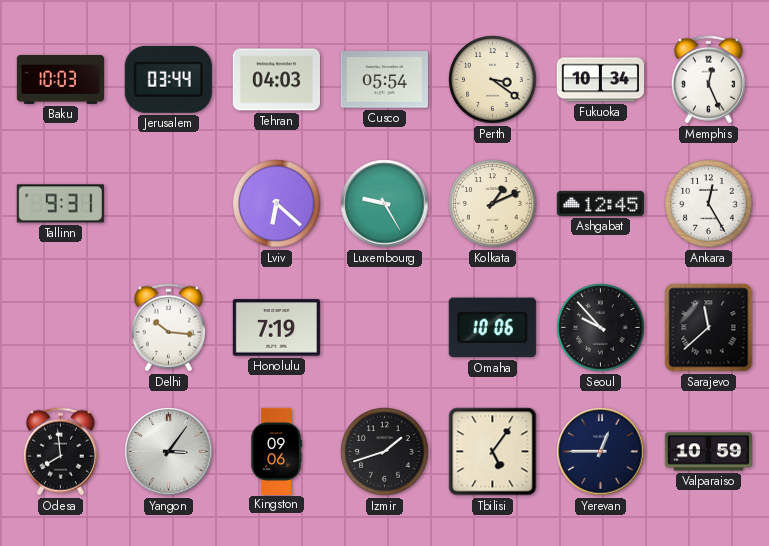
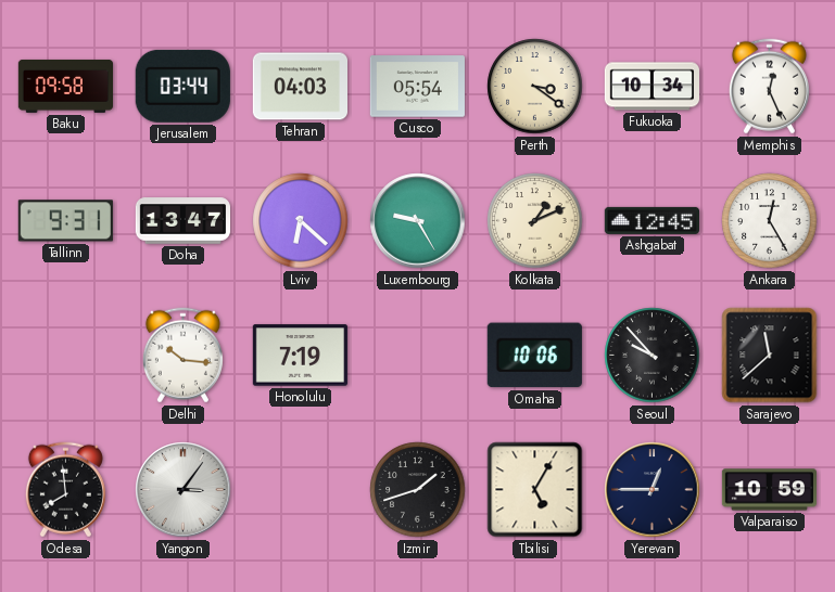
Baku: 10:03 -> 09:58
Doha: none -> 13:47
Kingston: 09:06 -> none
Tbilisi: 5:06 -> 5:05
